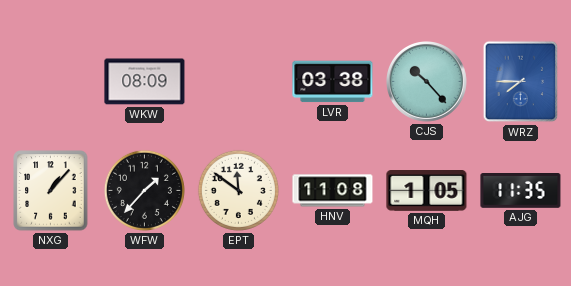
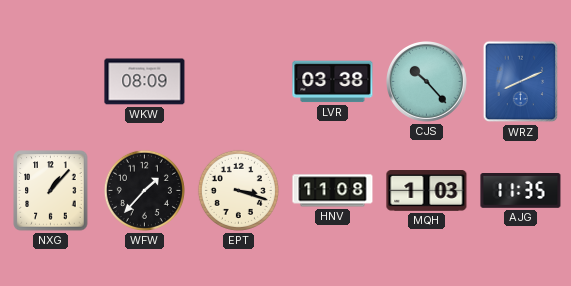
WRZ: 7:45 -> 8:11
EPT: 11:51 -> 3:18
MQH: 1:05 -> 1:03
